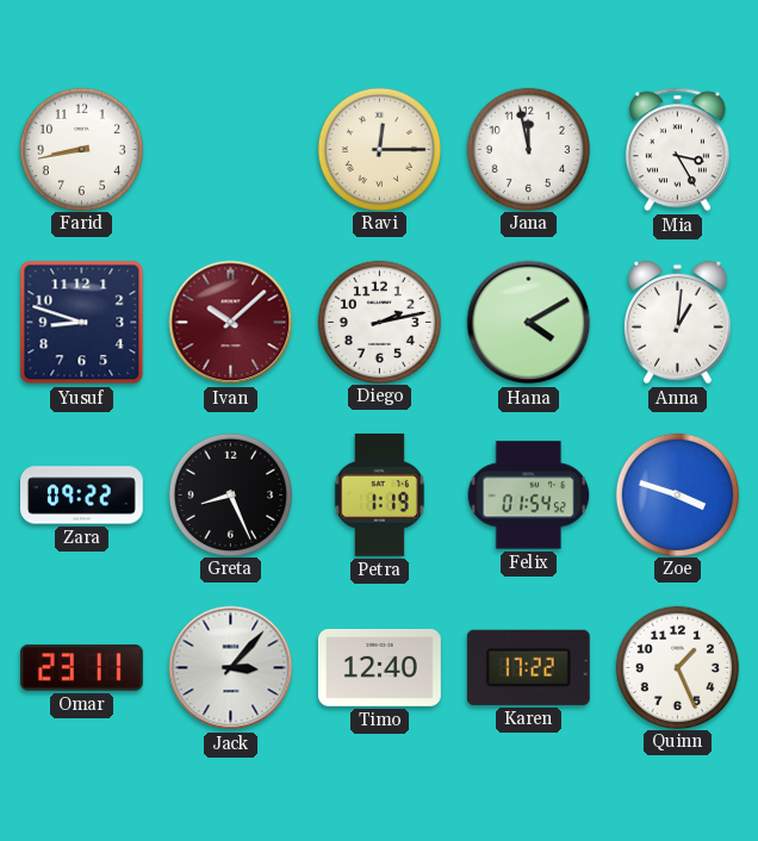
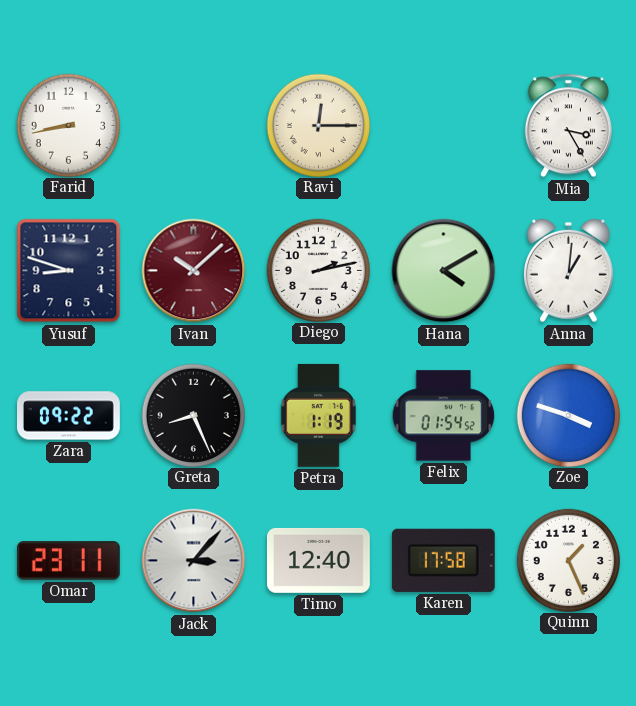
Jana: 11:58 -> none
Karen: 17:22 -> 17:58
